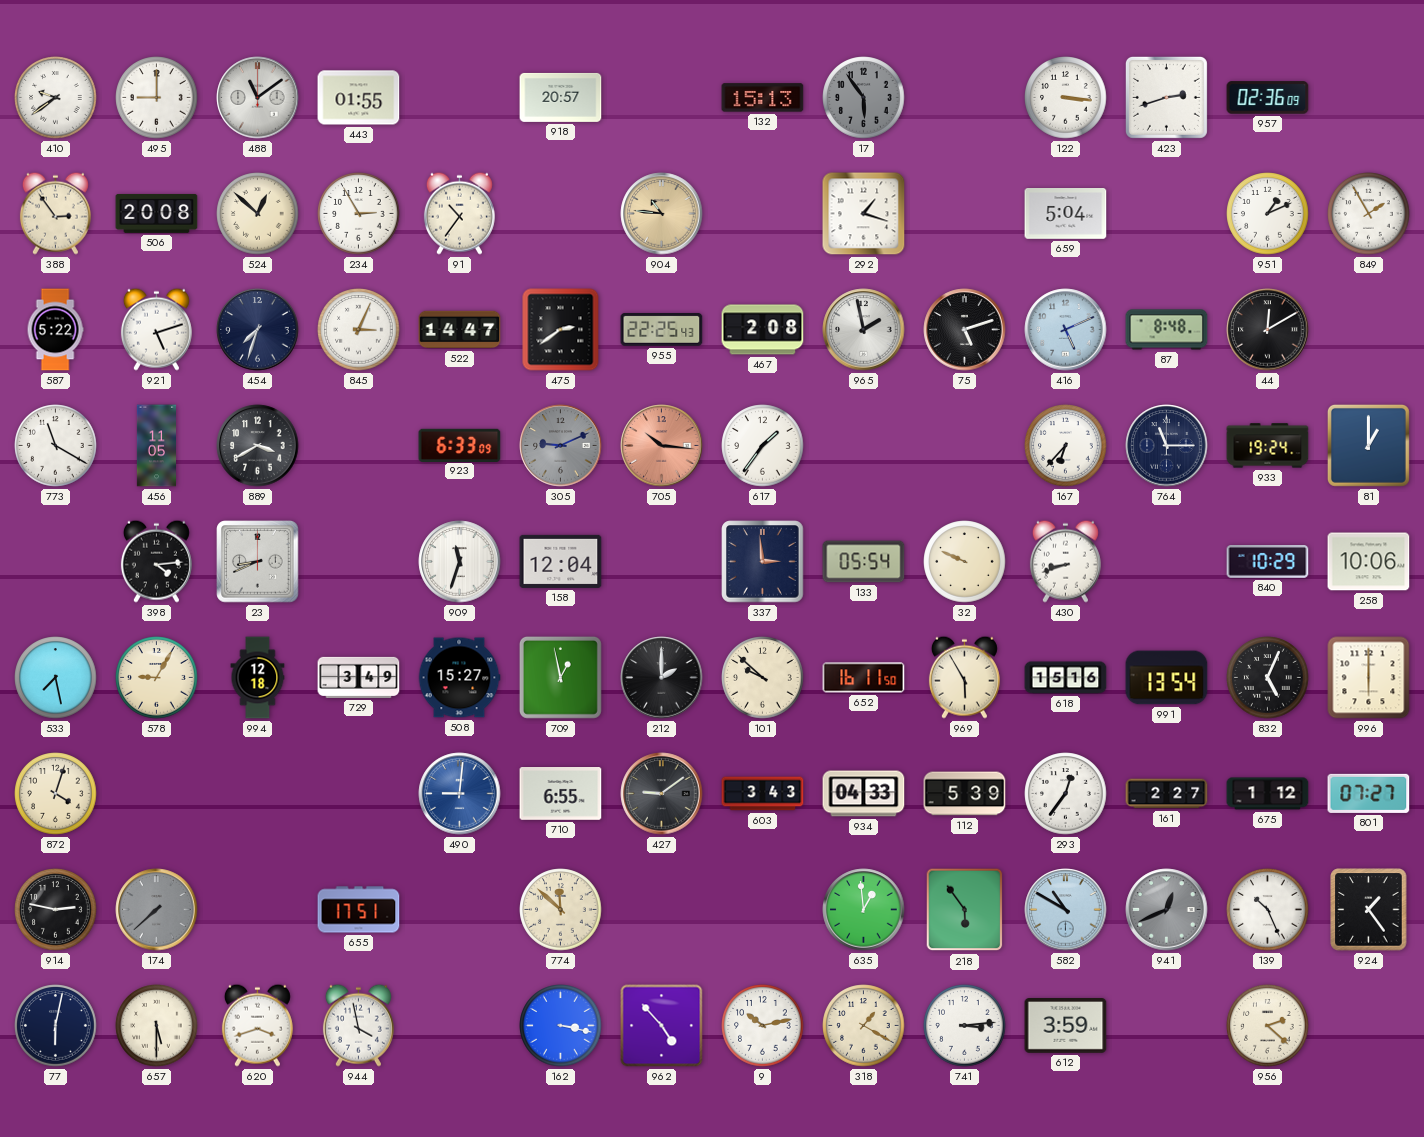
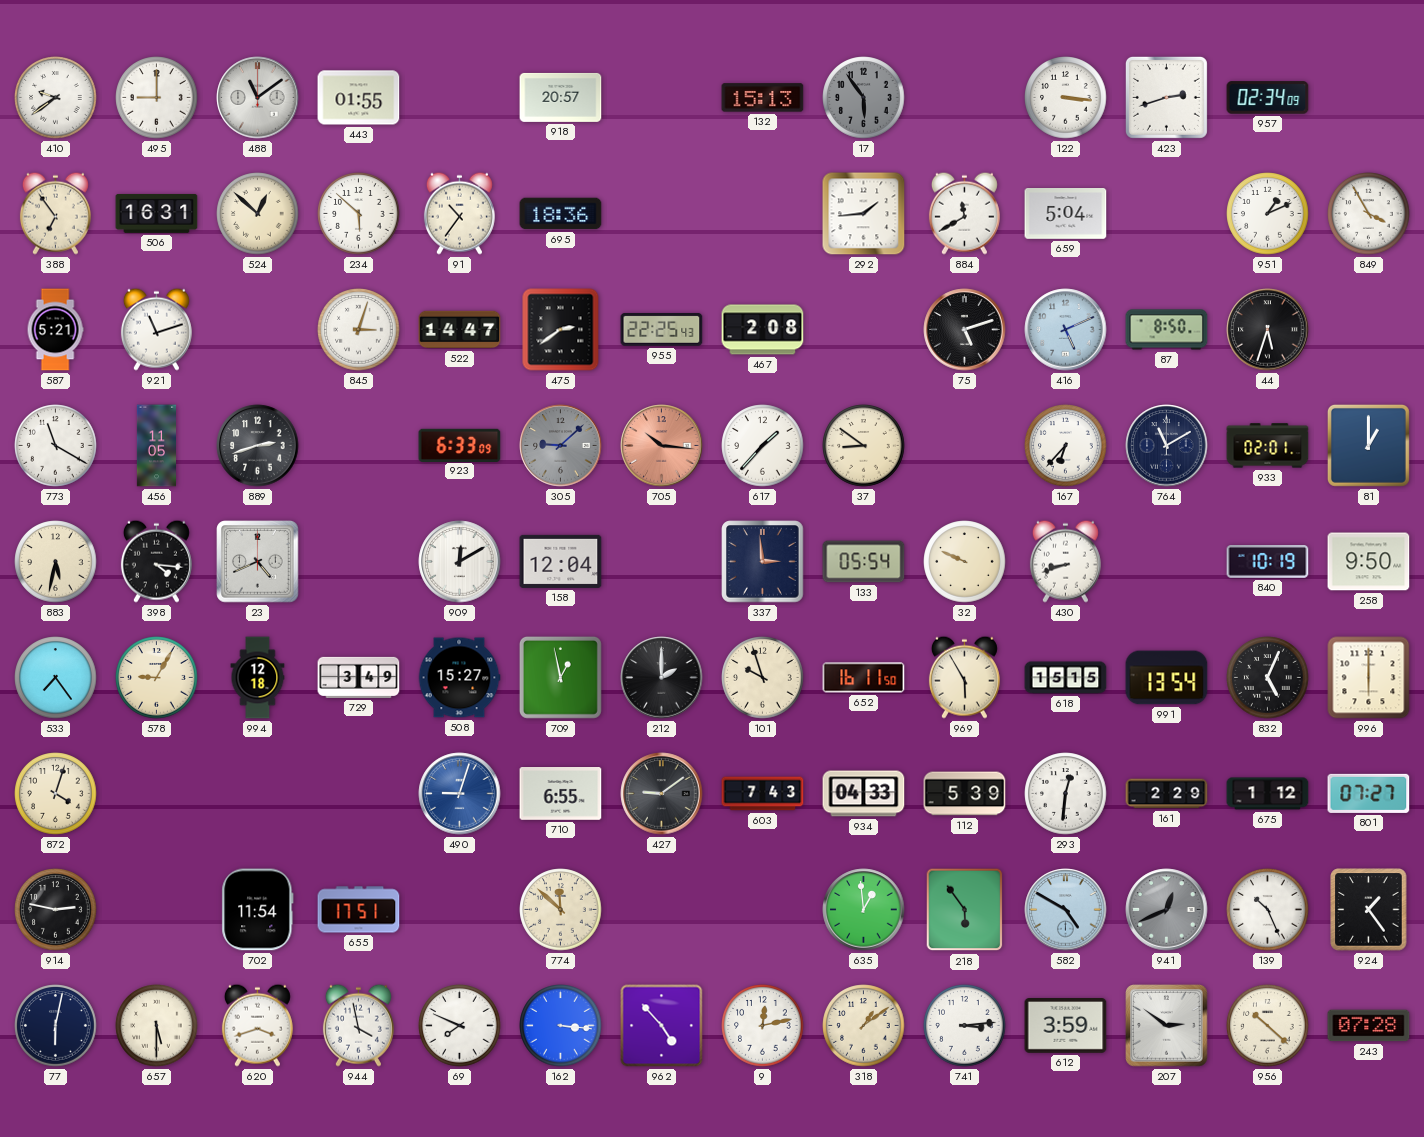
957: 02:36 -> 02:34
388: 2:54 -> 6:54
506: 20:08 -> 16:31
234: 2:55 -> 5:52
695: none -> 18:36
904: 10:46 -> none
292: 1:18 -> 1:44
884: none -> 11:40
849: 1:55 -> 3:55
587: 5:22 -> 5:21
921: 5:12 -> 11:12
454: 7:33 -> none
845: 3:04 -> 3:03
965: 1:58 -> none
87: 8:48 -> 8:50
44: 12:10 -> 5:33
889: 3:40 -> 2:42
305: 9:11 -> 9:08
617: 1:36 -> 1:37
37: none -> 8:51
764: 11:15 -> 11:10
933: 19:24 -> 02:01
883: none -> 5:32
398: 4:14 -> 4:16
23: 8:41 -> 4:41
909: 11:33 -> 12:10
840: 10:29 -> 10:19
258: 10:06 -> 9:50
533: 7:28 -> 7:24
101: 9:52 -> 9:57
618: 15:16 -> 15:15
490: 9:01 -> 9:03
603: 3:43 -> 7:43
293: 12:36 -> 12:31
161: 2:27 -> 2:29
174: 7:38 -> none
702: none -> 11:54
582: 10:50 -> 4:50
69: none -> 7:49
162: 3:17 -> 3:16
9: 10:13 -> 12:13
318: 1:20 -> 1:09
207: none -> 2:51
956: 2:22 -> 10:22
243: none -> 07:28
